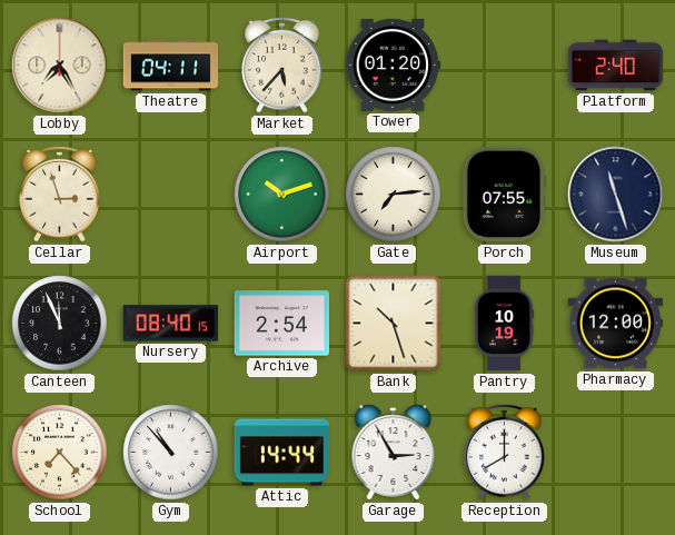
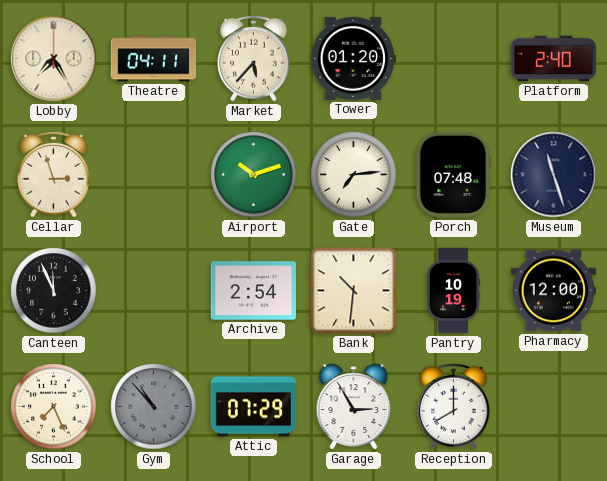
Porch: 07:55 -> 07:48
Nursery: 08:40 -> none
Bank: 10:27 -> 10:31
School: 7:23 -> 7:26
Gym dial: white -> grey
Attic: 14:44 -> 07:29
